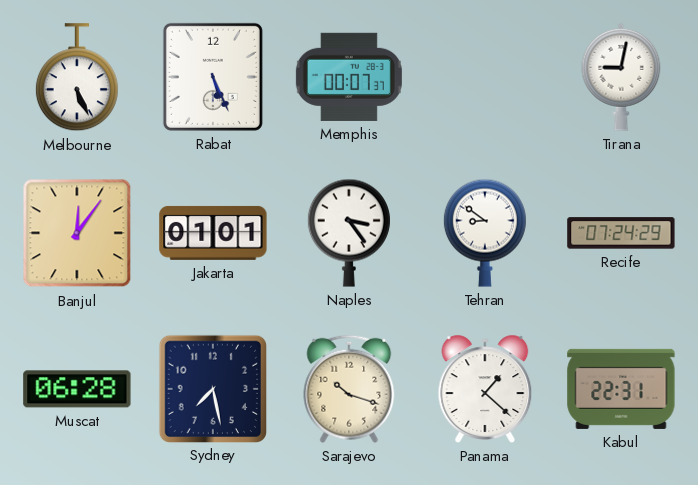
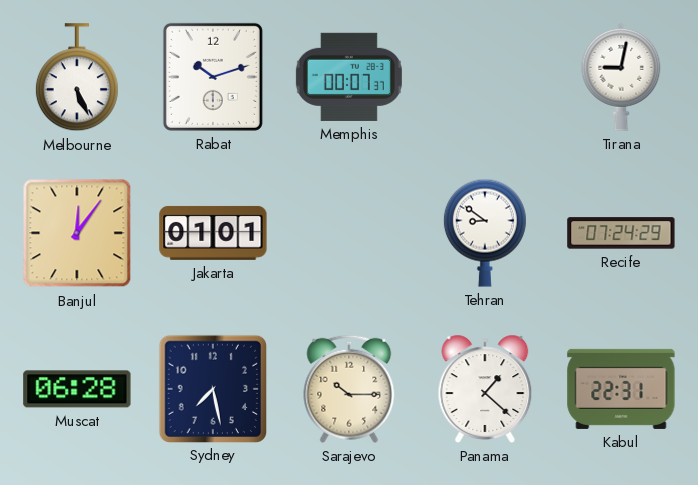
Rabat: 5:26 -> 10:12
Naples: 3:24 -> none
Sarajevo: 10:18 -> 10:15
